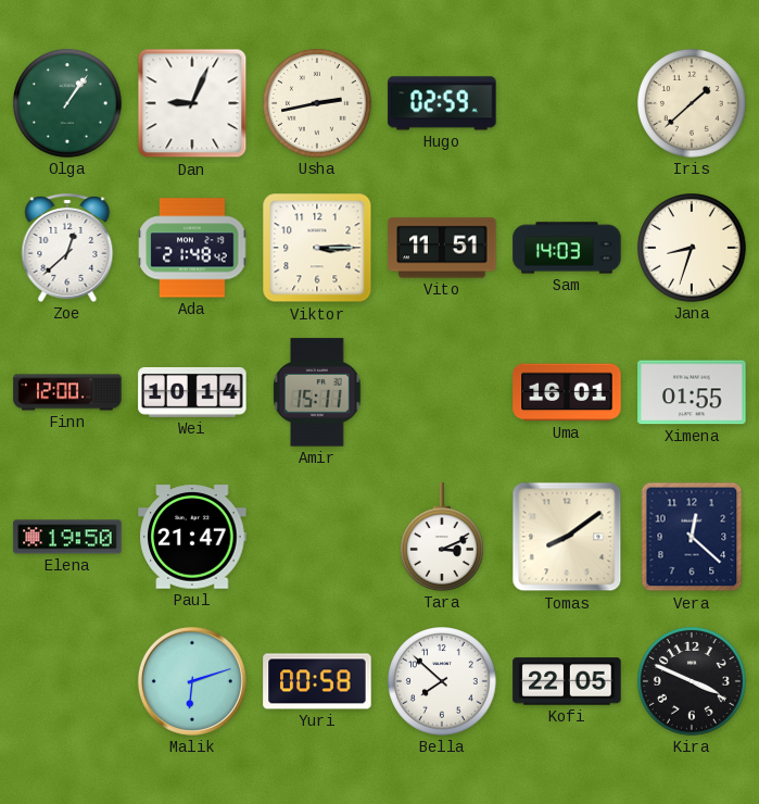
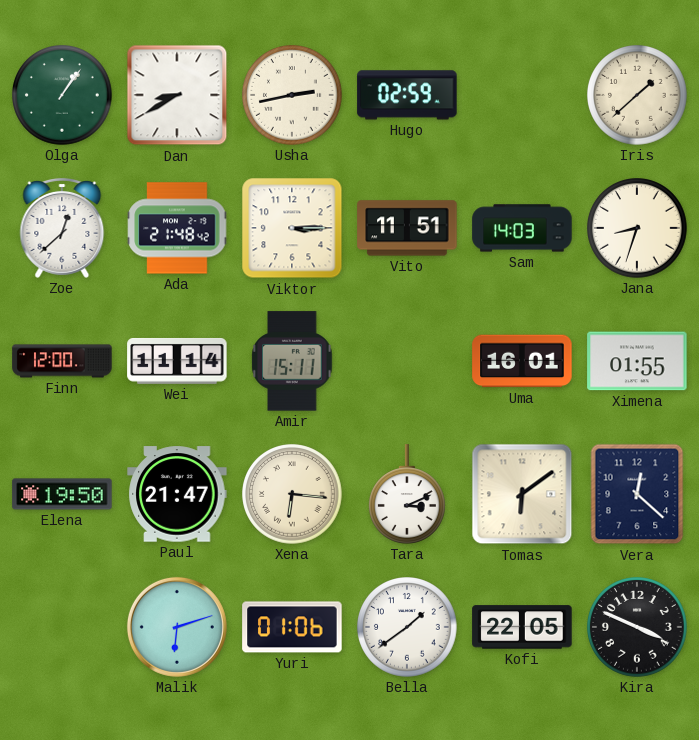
Dan: 9:04 -> 8:40
Wei: 10:14 -> 11:14
Xena: none -> 6:16
Tomas: 8:09 -> 6:09
Yuri: 00:58 -> 01:06
Bella: 7:52 -> 1:39
